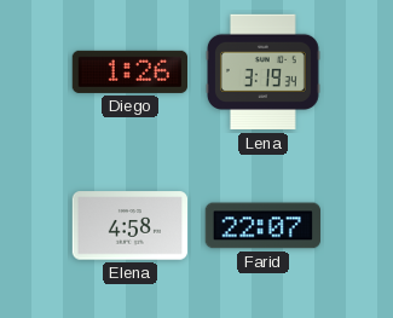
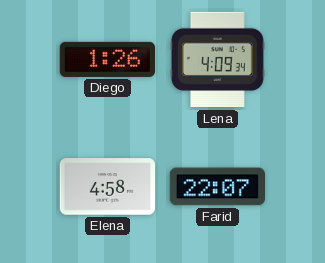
Lena: 3:19 -> 4:09
